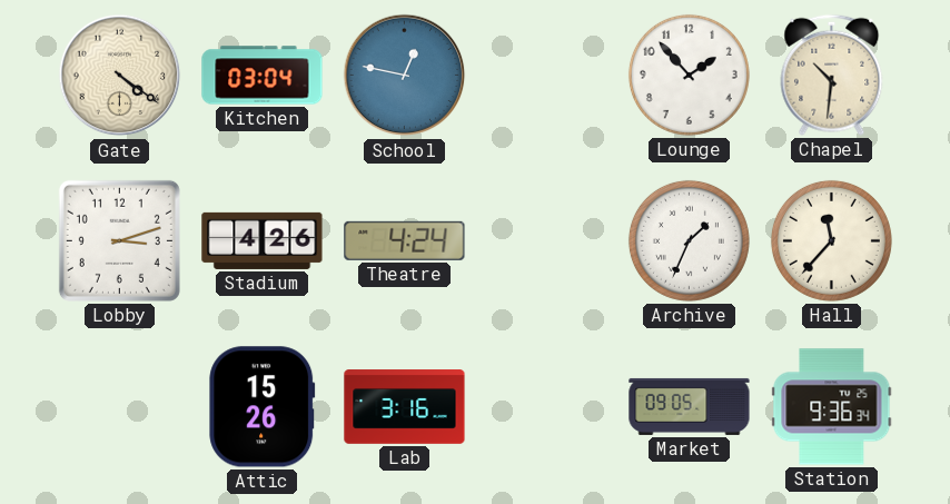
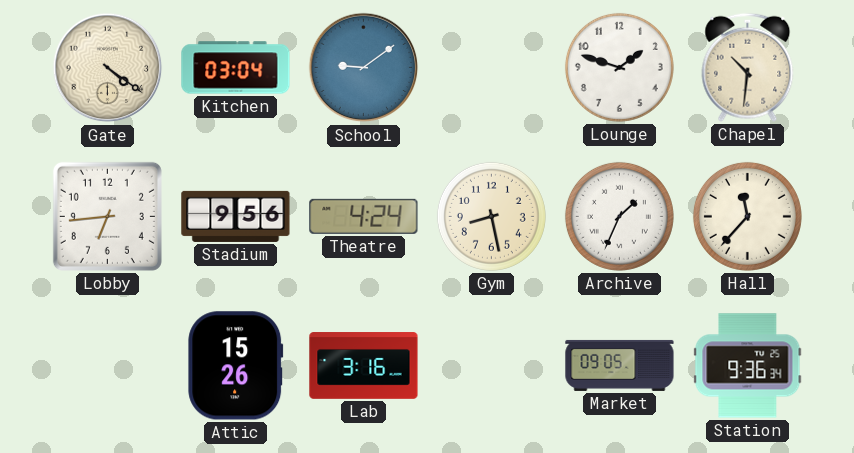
School: 12:47 -> 9:09
Lounge: 1:53 -> 1:48
Lobby: 3:12 -> 6:44
Stadium: 4:26 -> 9:56
Gym: none -> 8:28
